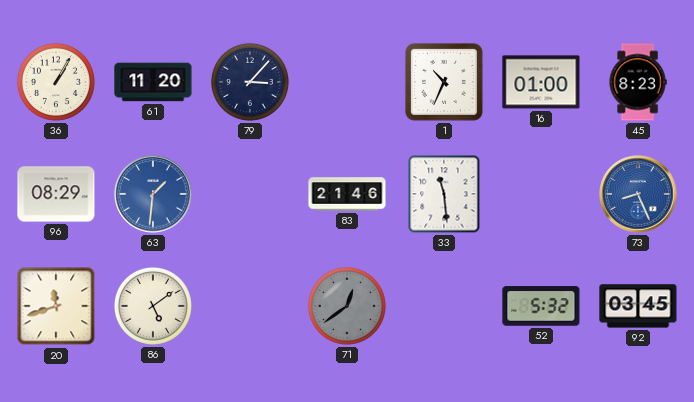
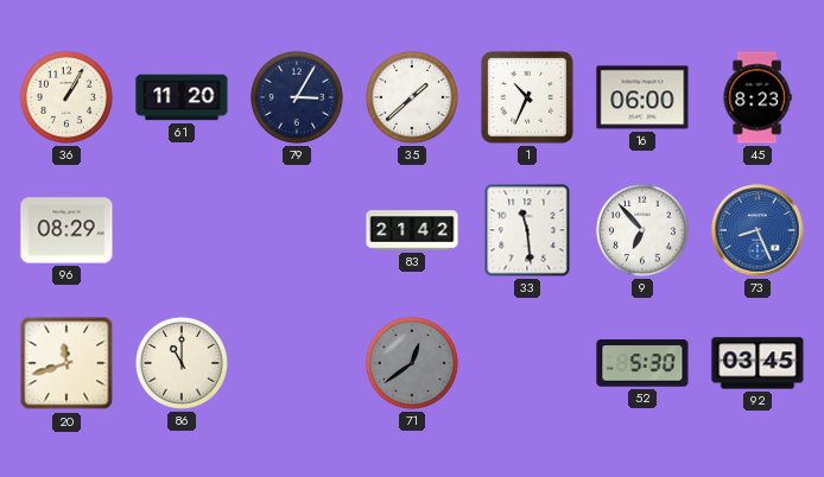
79: 3:07 -> 3:05
35: none -> 1:38
16: 01:00 -> 06:00
63: 1:31 -> none
83: 21:46 -> 21:42
9: none -> 6:53
86: 5:09 -> 11:00
52: 5:32 -> 5:30
